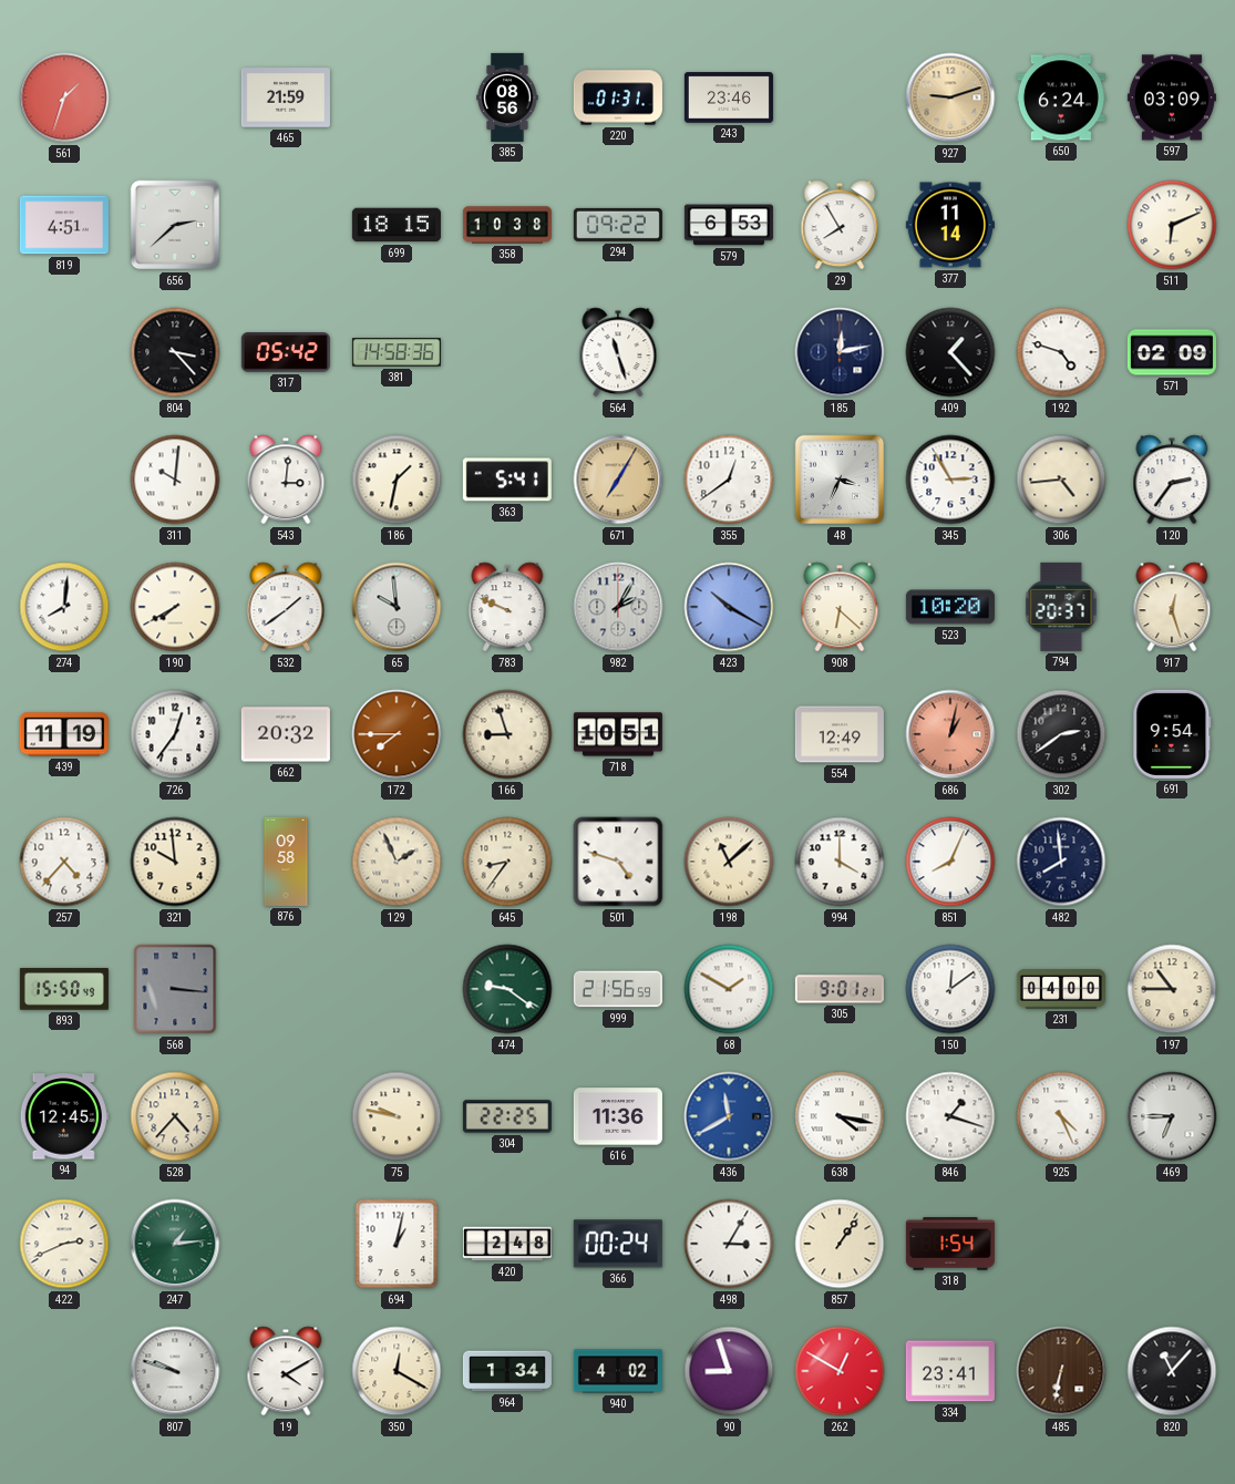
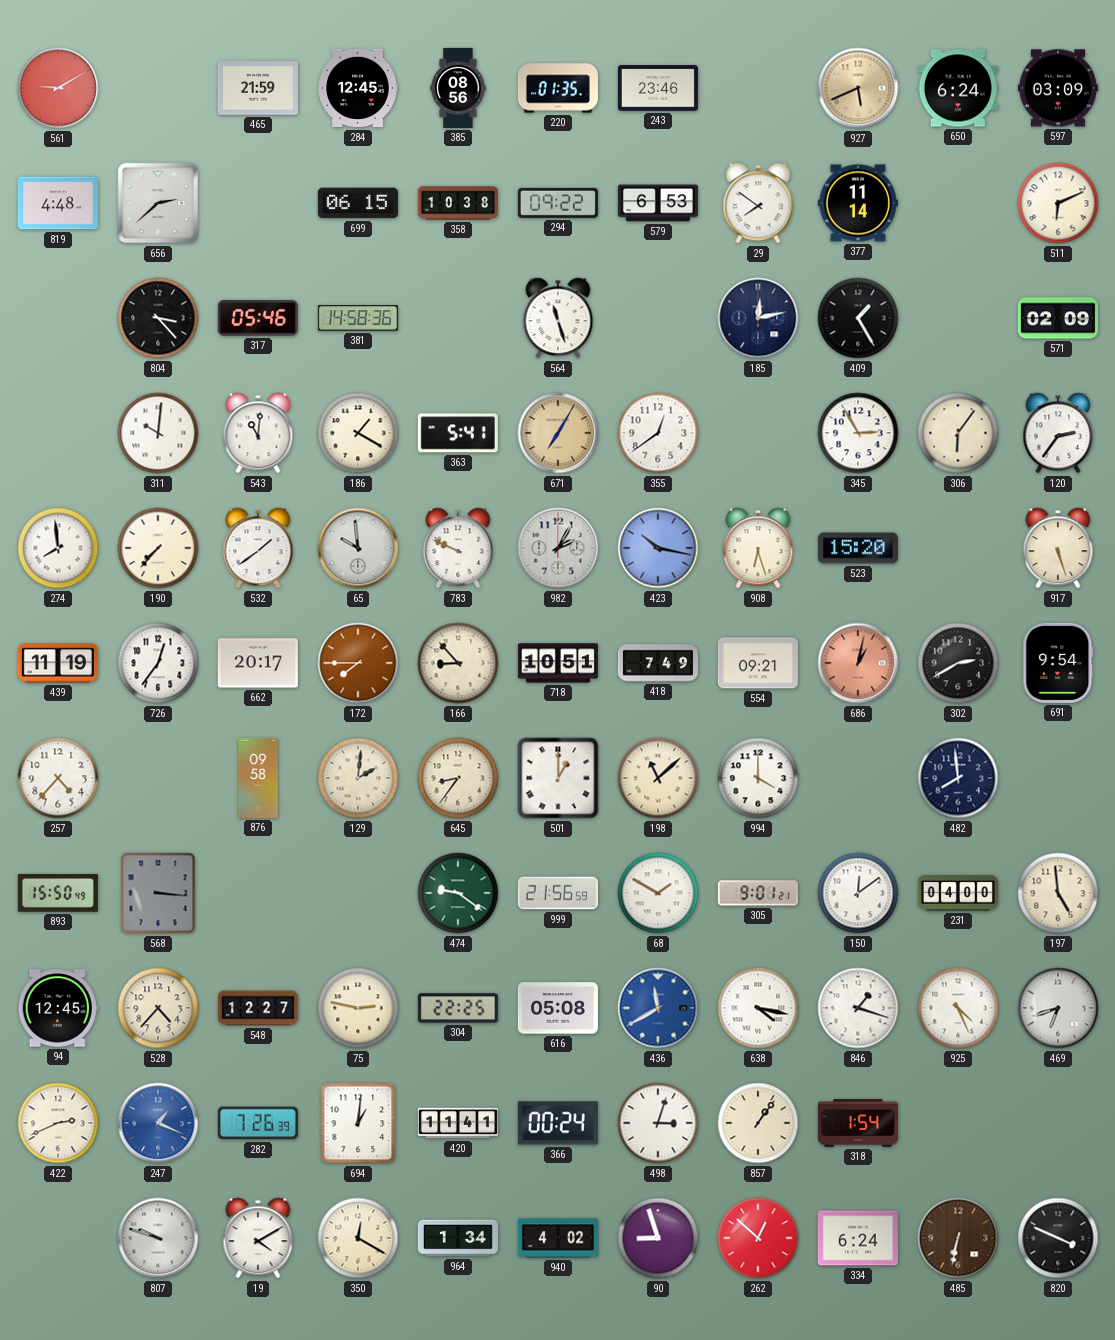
561: 1:33 -> 9:10
284: none -> 12:45
220: 01:31 -> 01:35
927: 9:12 -> 5:41
819: 4:51 -> 4:48
699: 18:15 -> 06:15
29: 7:55 -> 7:51
317: 05:42 -> 05:46
409: 1:23 -> 1:25
192: 4:48 -> none
543: 3:01 -> 11:01
186: 1:32 -> 1:20
48: 3:34 -> none
306: 4:44 -> 6:06
274: 8:01 -> 7:59
190: 7:40 -> 7:37
423: 10:20 -> 10:17
908: 6:22 -> 6:27
523: 10:20 -> 15:20
794: 20:37 -> none
917: 12:27 -> 5:27
662: 20:32 -> 20:17
166: 8:57 -> 8:53
418: none -> 7:49
554: 12:49 -> 09:21
302: 2:39 -> 2:40
321: 9:59 -> none
129: 1:56 -> 2:01
501: 4:48 -> 1:00
851: 8:04 -> none
197: 10:45 -> 4:59
548: none -> 12:27
75: 9:47 -> 2:47
616: 11:36 -> 05:08
469: 6:45 -> 6:42
247: 1:14 -> 1:19
247 dial: green -> blue
282: none -> 7:26
694: 1:02 -> 1:01
420: 2:48 -> 11:41
498: 3:05 -> 3:03
262: 12:50 -> 12:52
334: 23:41 -> 6:24
820: 11:07 -> 3:49
